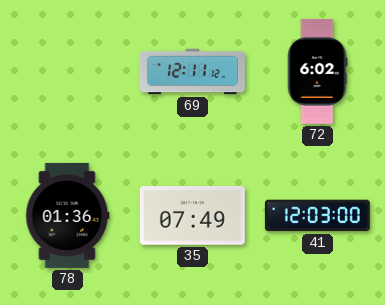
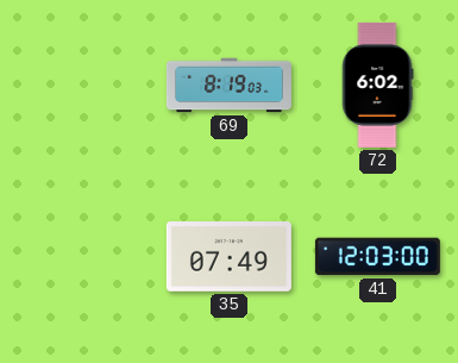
69: 12:11 -> 8:19
78: 01:36 -> none
